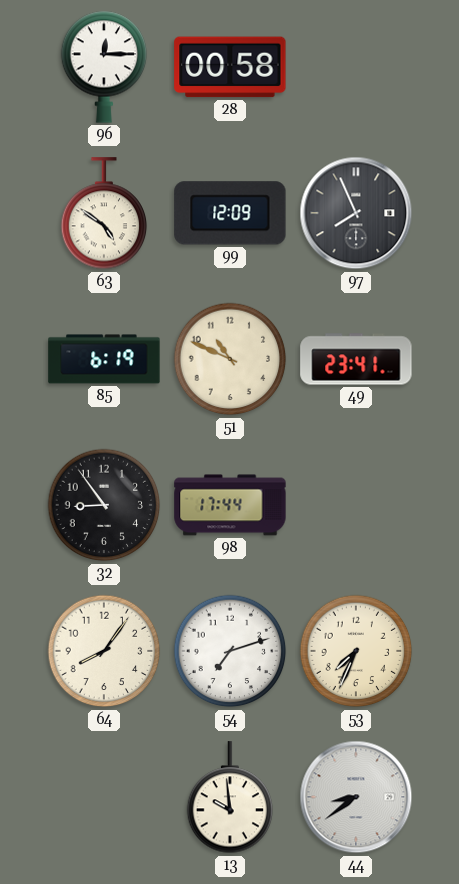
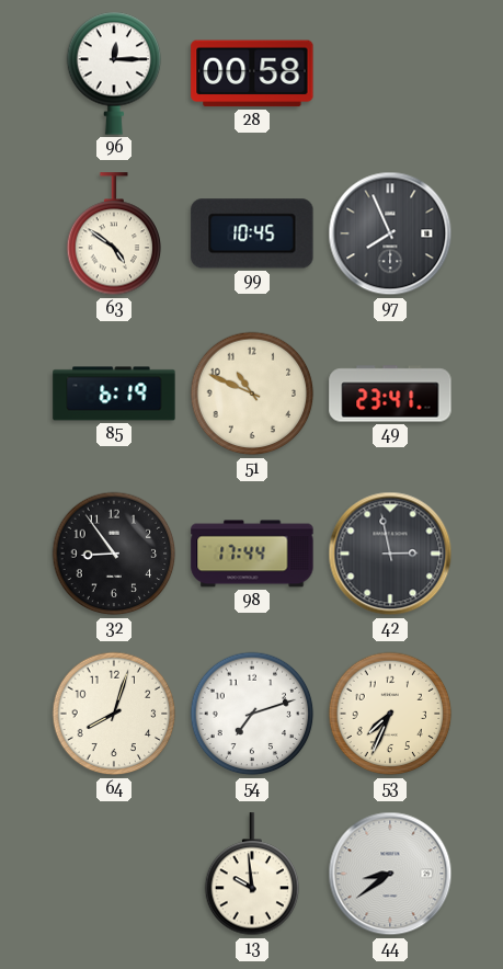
99: 12:09 -> 10:45
42: none -> 2:58
64: 8:06 -> 8:03
